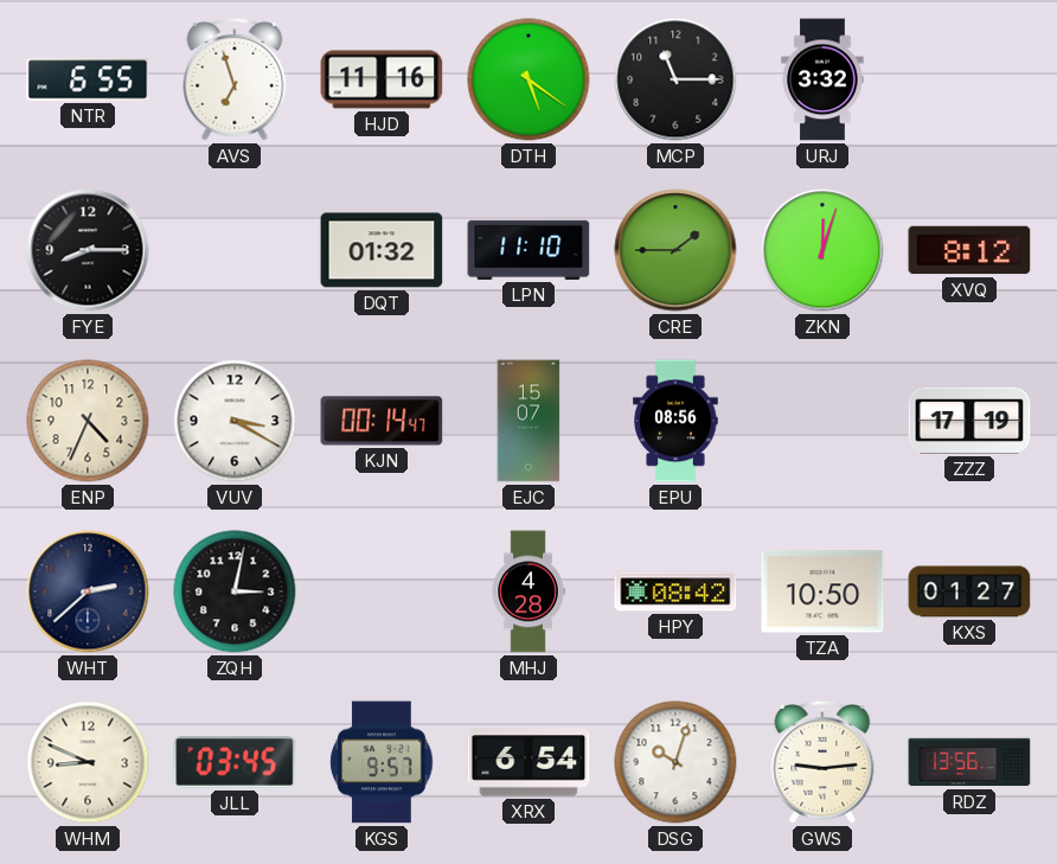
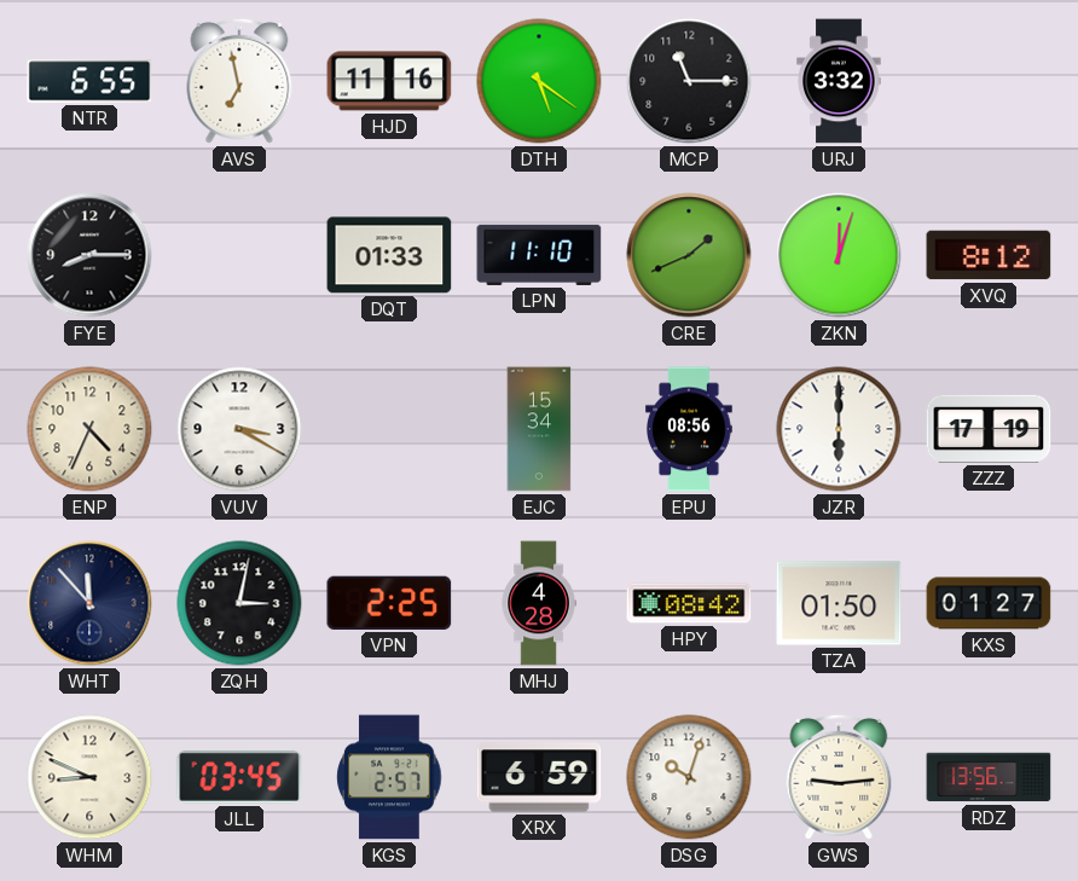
AVS: 6:57 -> 6:58
DQT: 01:32 -> 01:33
CRE: 1:45 -> 1:41
KJN: 00:14 -> none
EJC: 15:07 -> 15:34
JZR: none -> 6:00
WHT: 2:38 -> 11:53
VPN: none -> 2:25
TZA: 10:50 -> 01:50
KGS: 9:57 -> 2:57
XRX: 6:54 -> 6:59
